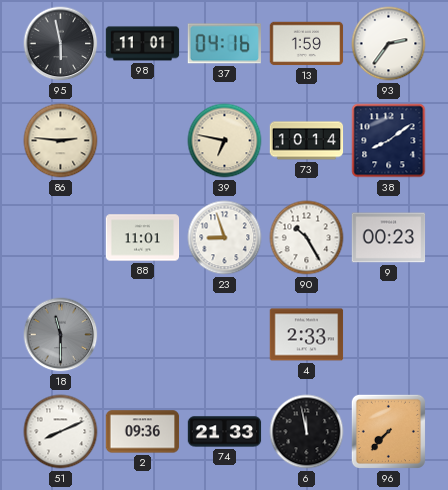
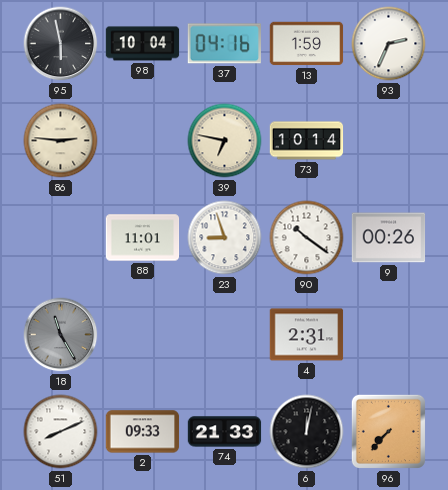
98: 11:01 -> 10:04
93: 2:36 -> 2:34
38: 8:09 -> none
90: 10:25 -> 10:21
9: 00:23 -> 00:26
18: 11:30 -> 11:25
4: 2:33 -> 2:31
2: 09:36 -> 09:33
6: 11:58 -> 12:02
